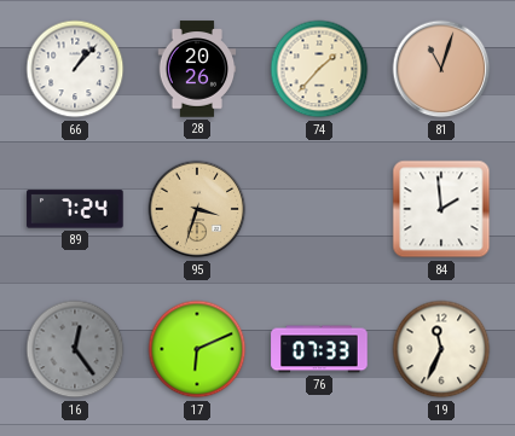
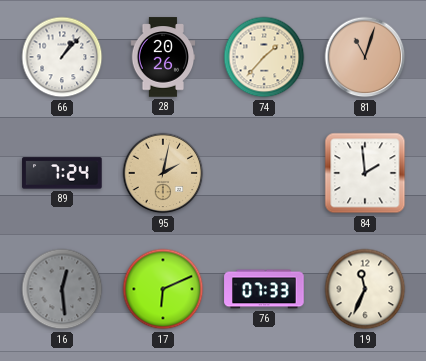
95: 3:33 -> 2:02
16: 12:24 -> 12:29
